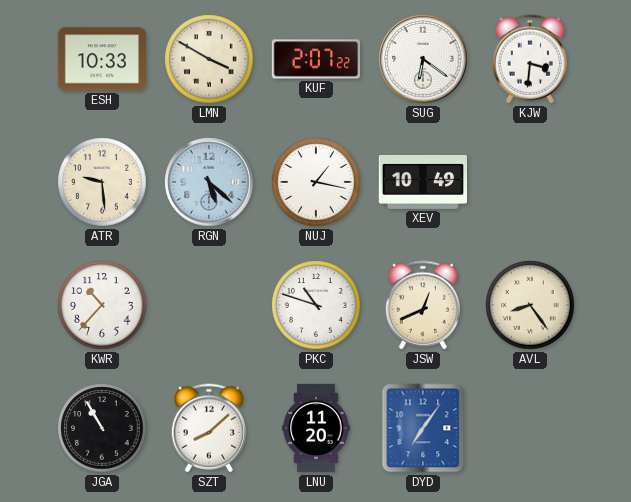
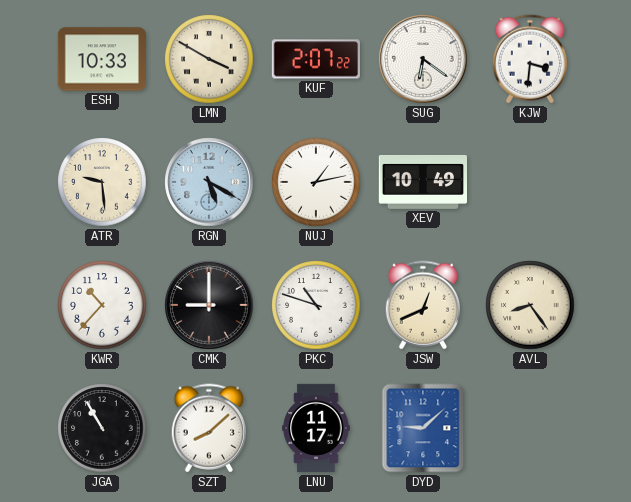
RGN: 5:22 -> 5:20
NUJ: 1:17 -> 1:13
CMK: none -> 9:00
LNU: 11:20 -> 11:17
DYD: 7:06 -> 9:08
